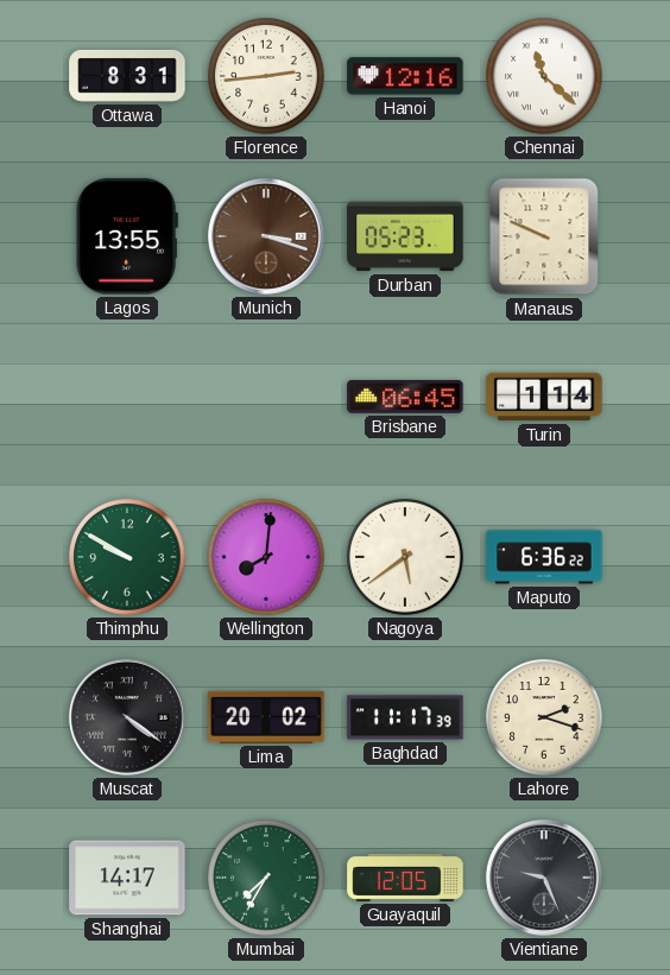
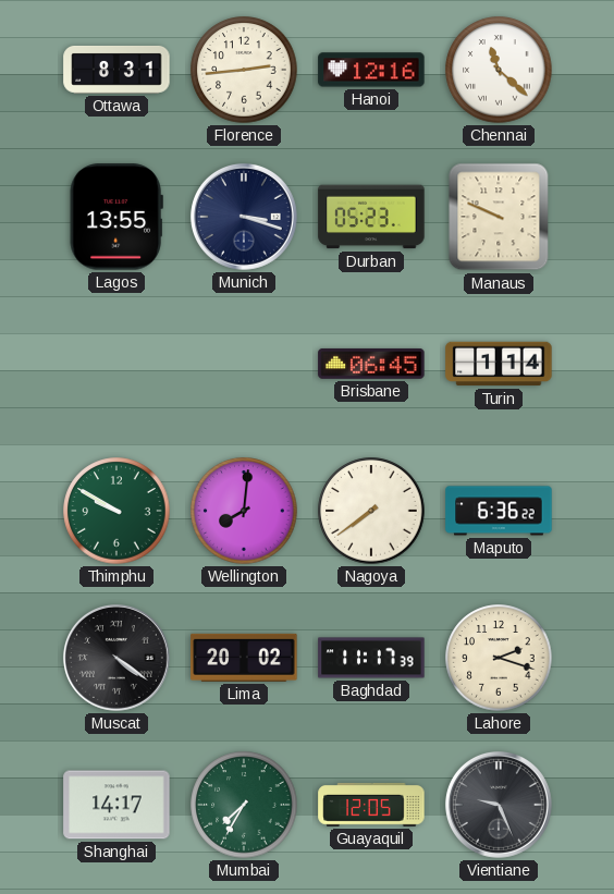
Munich dial: brown -> navy
Nagoya: 5:39 -> 7:39
